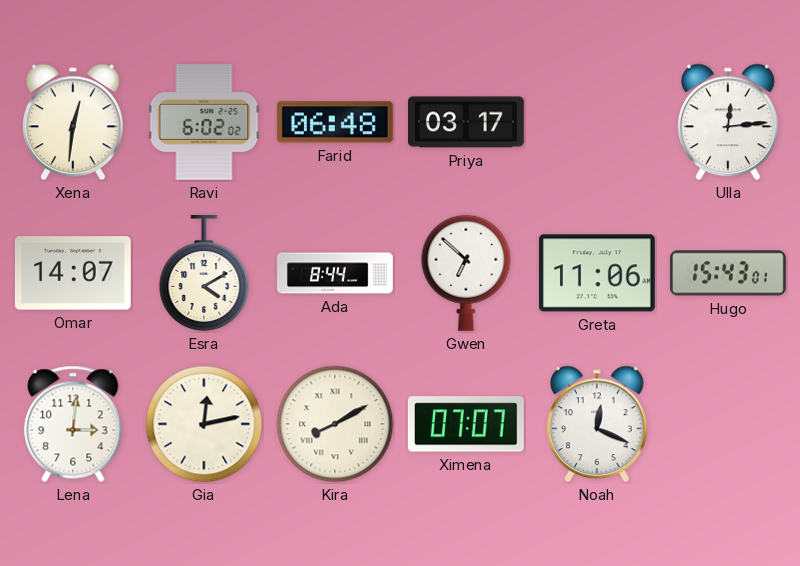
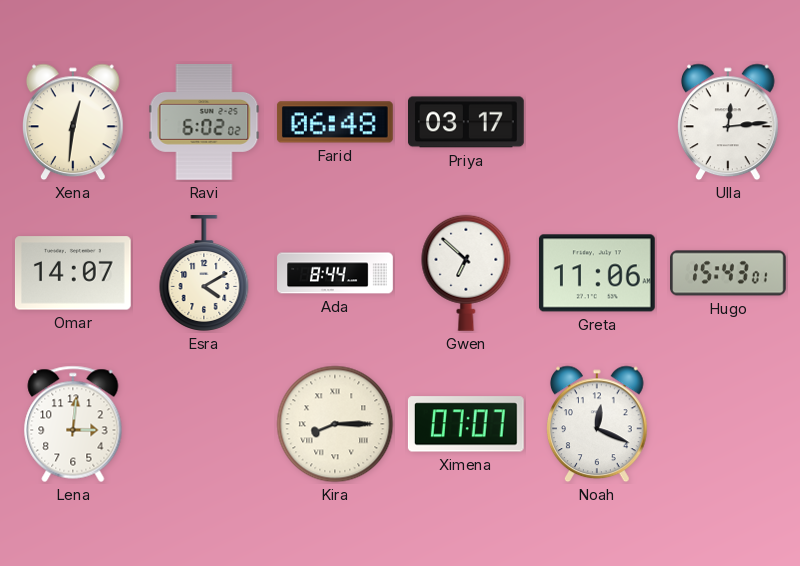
Gia: 12:13 -> none
Kira: 8:10 -> 8:15
